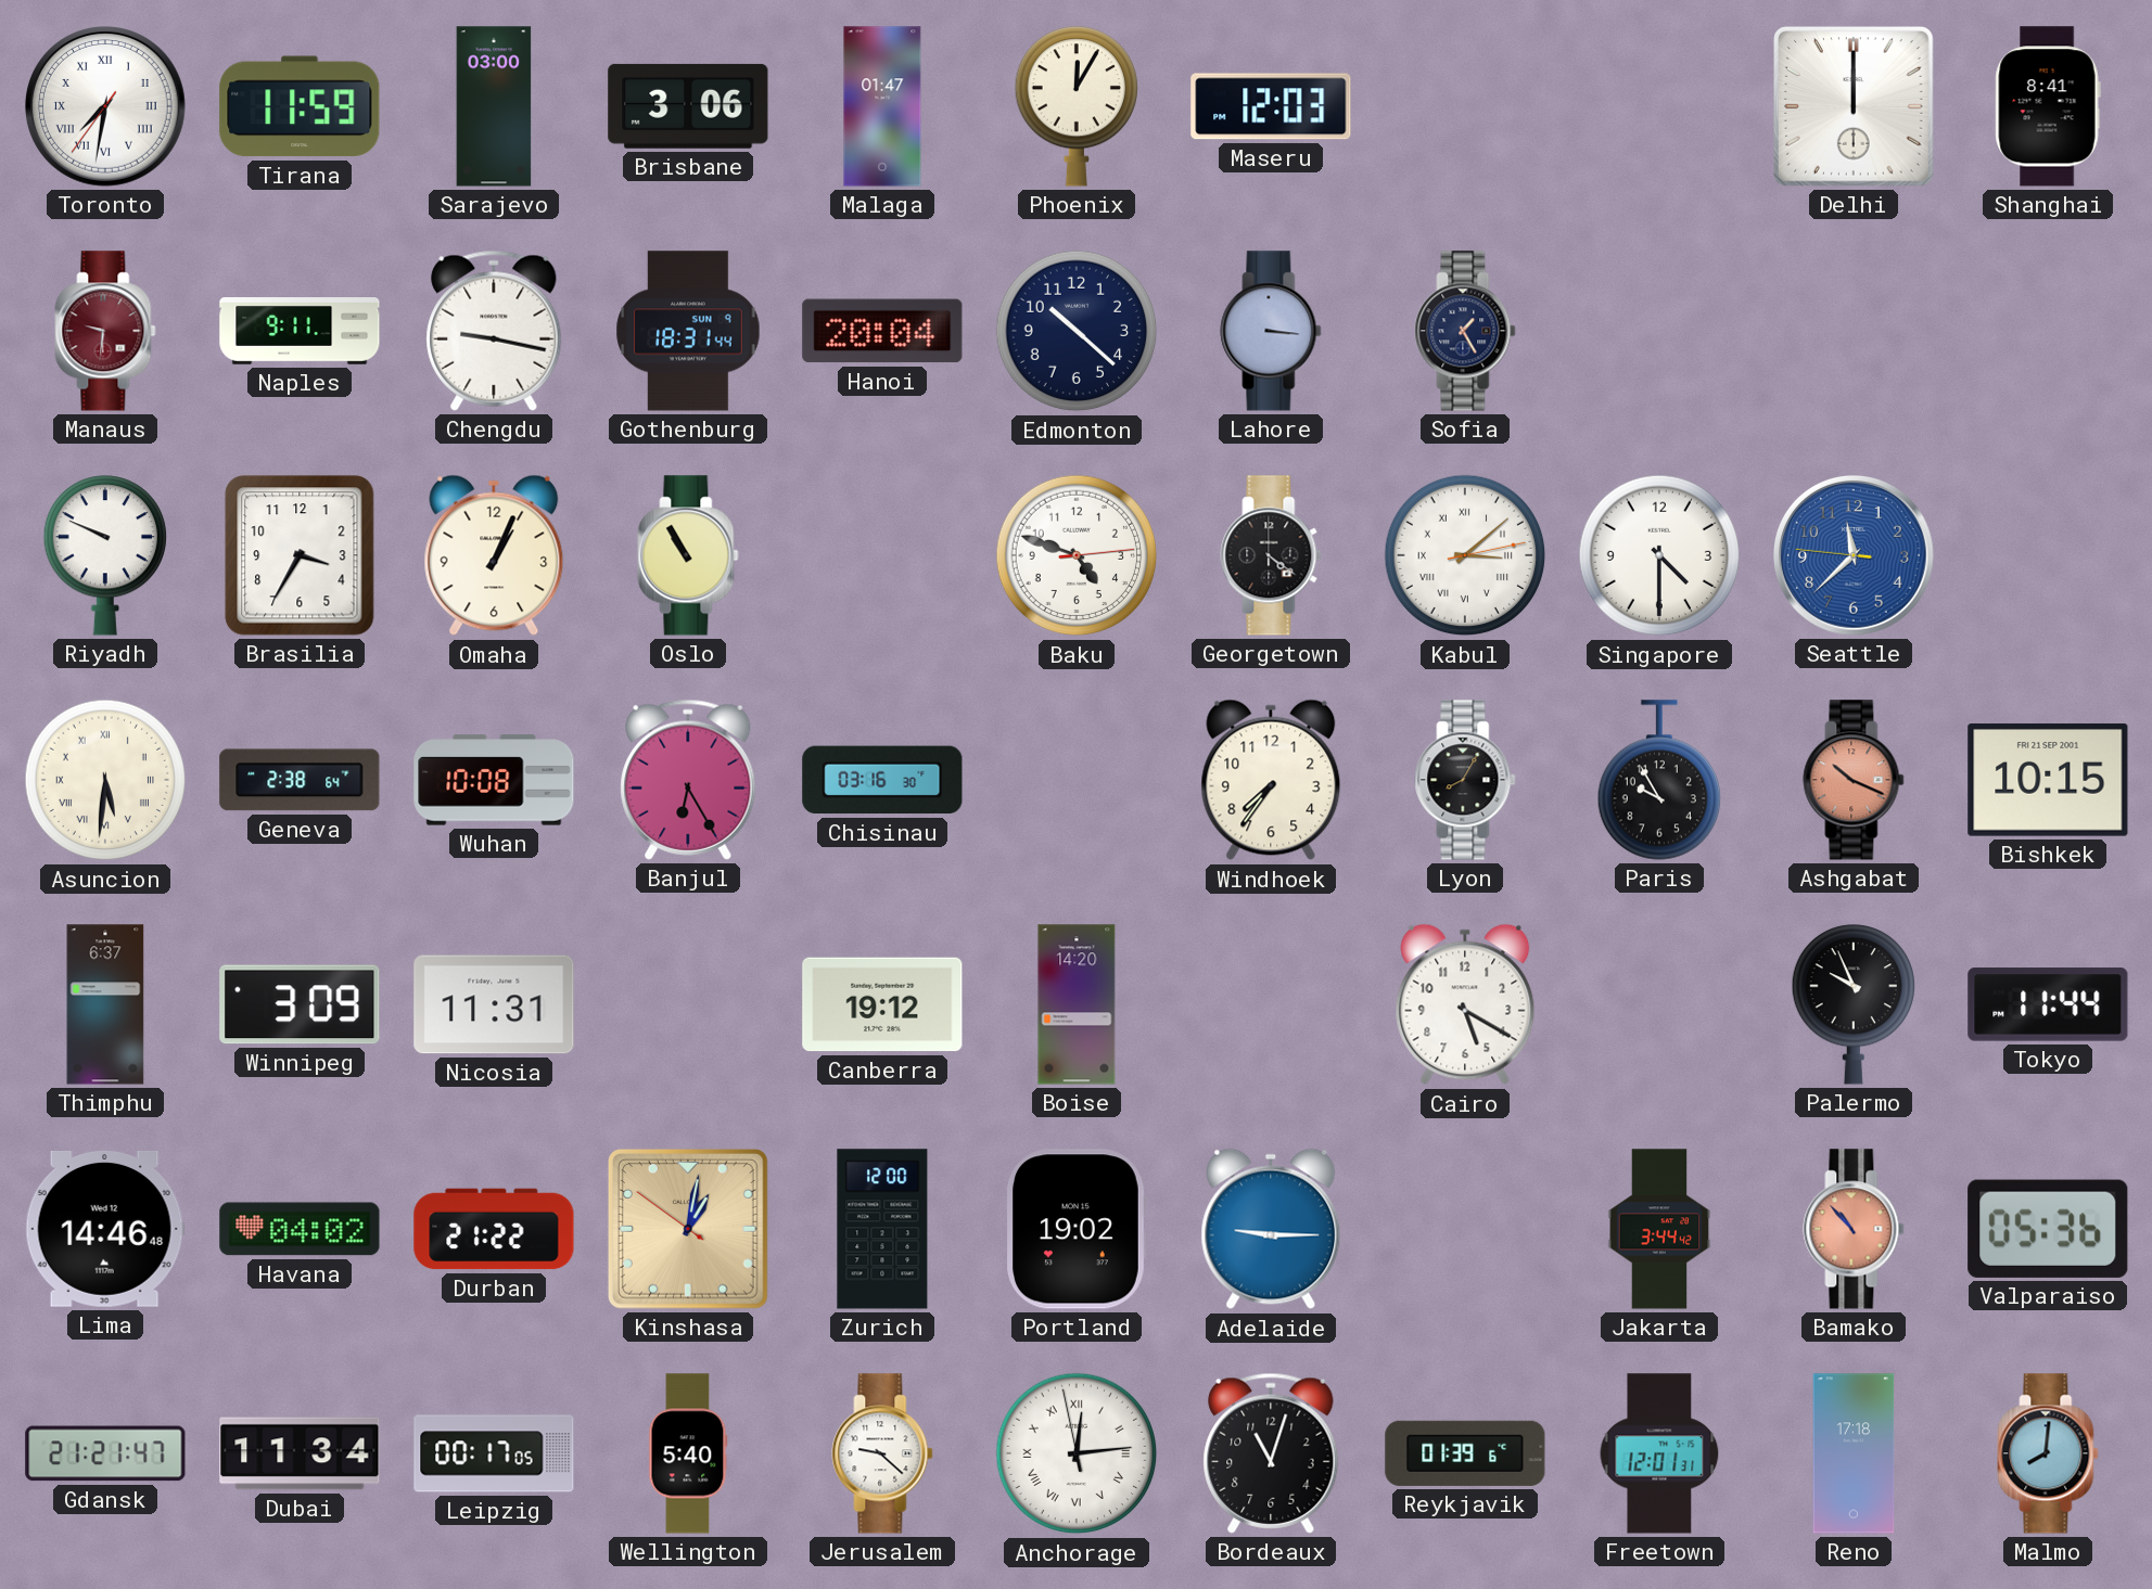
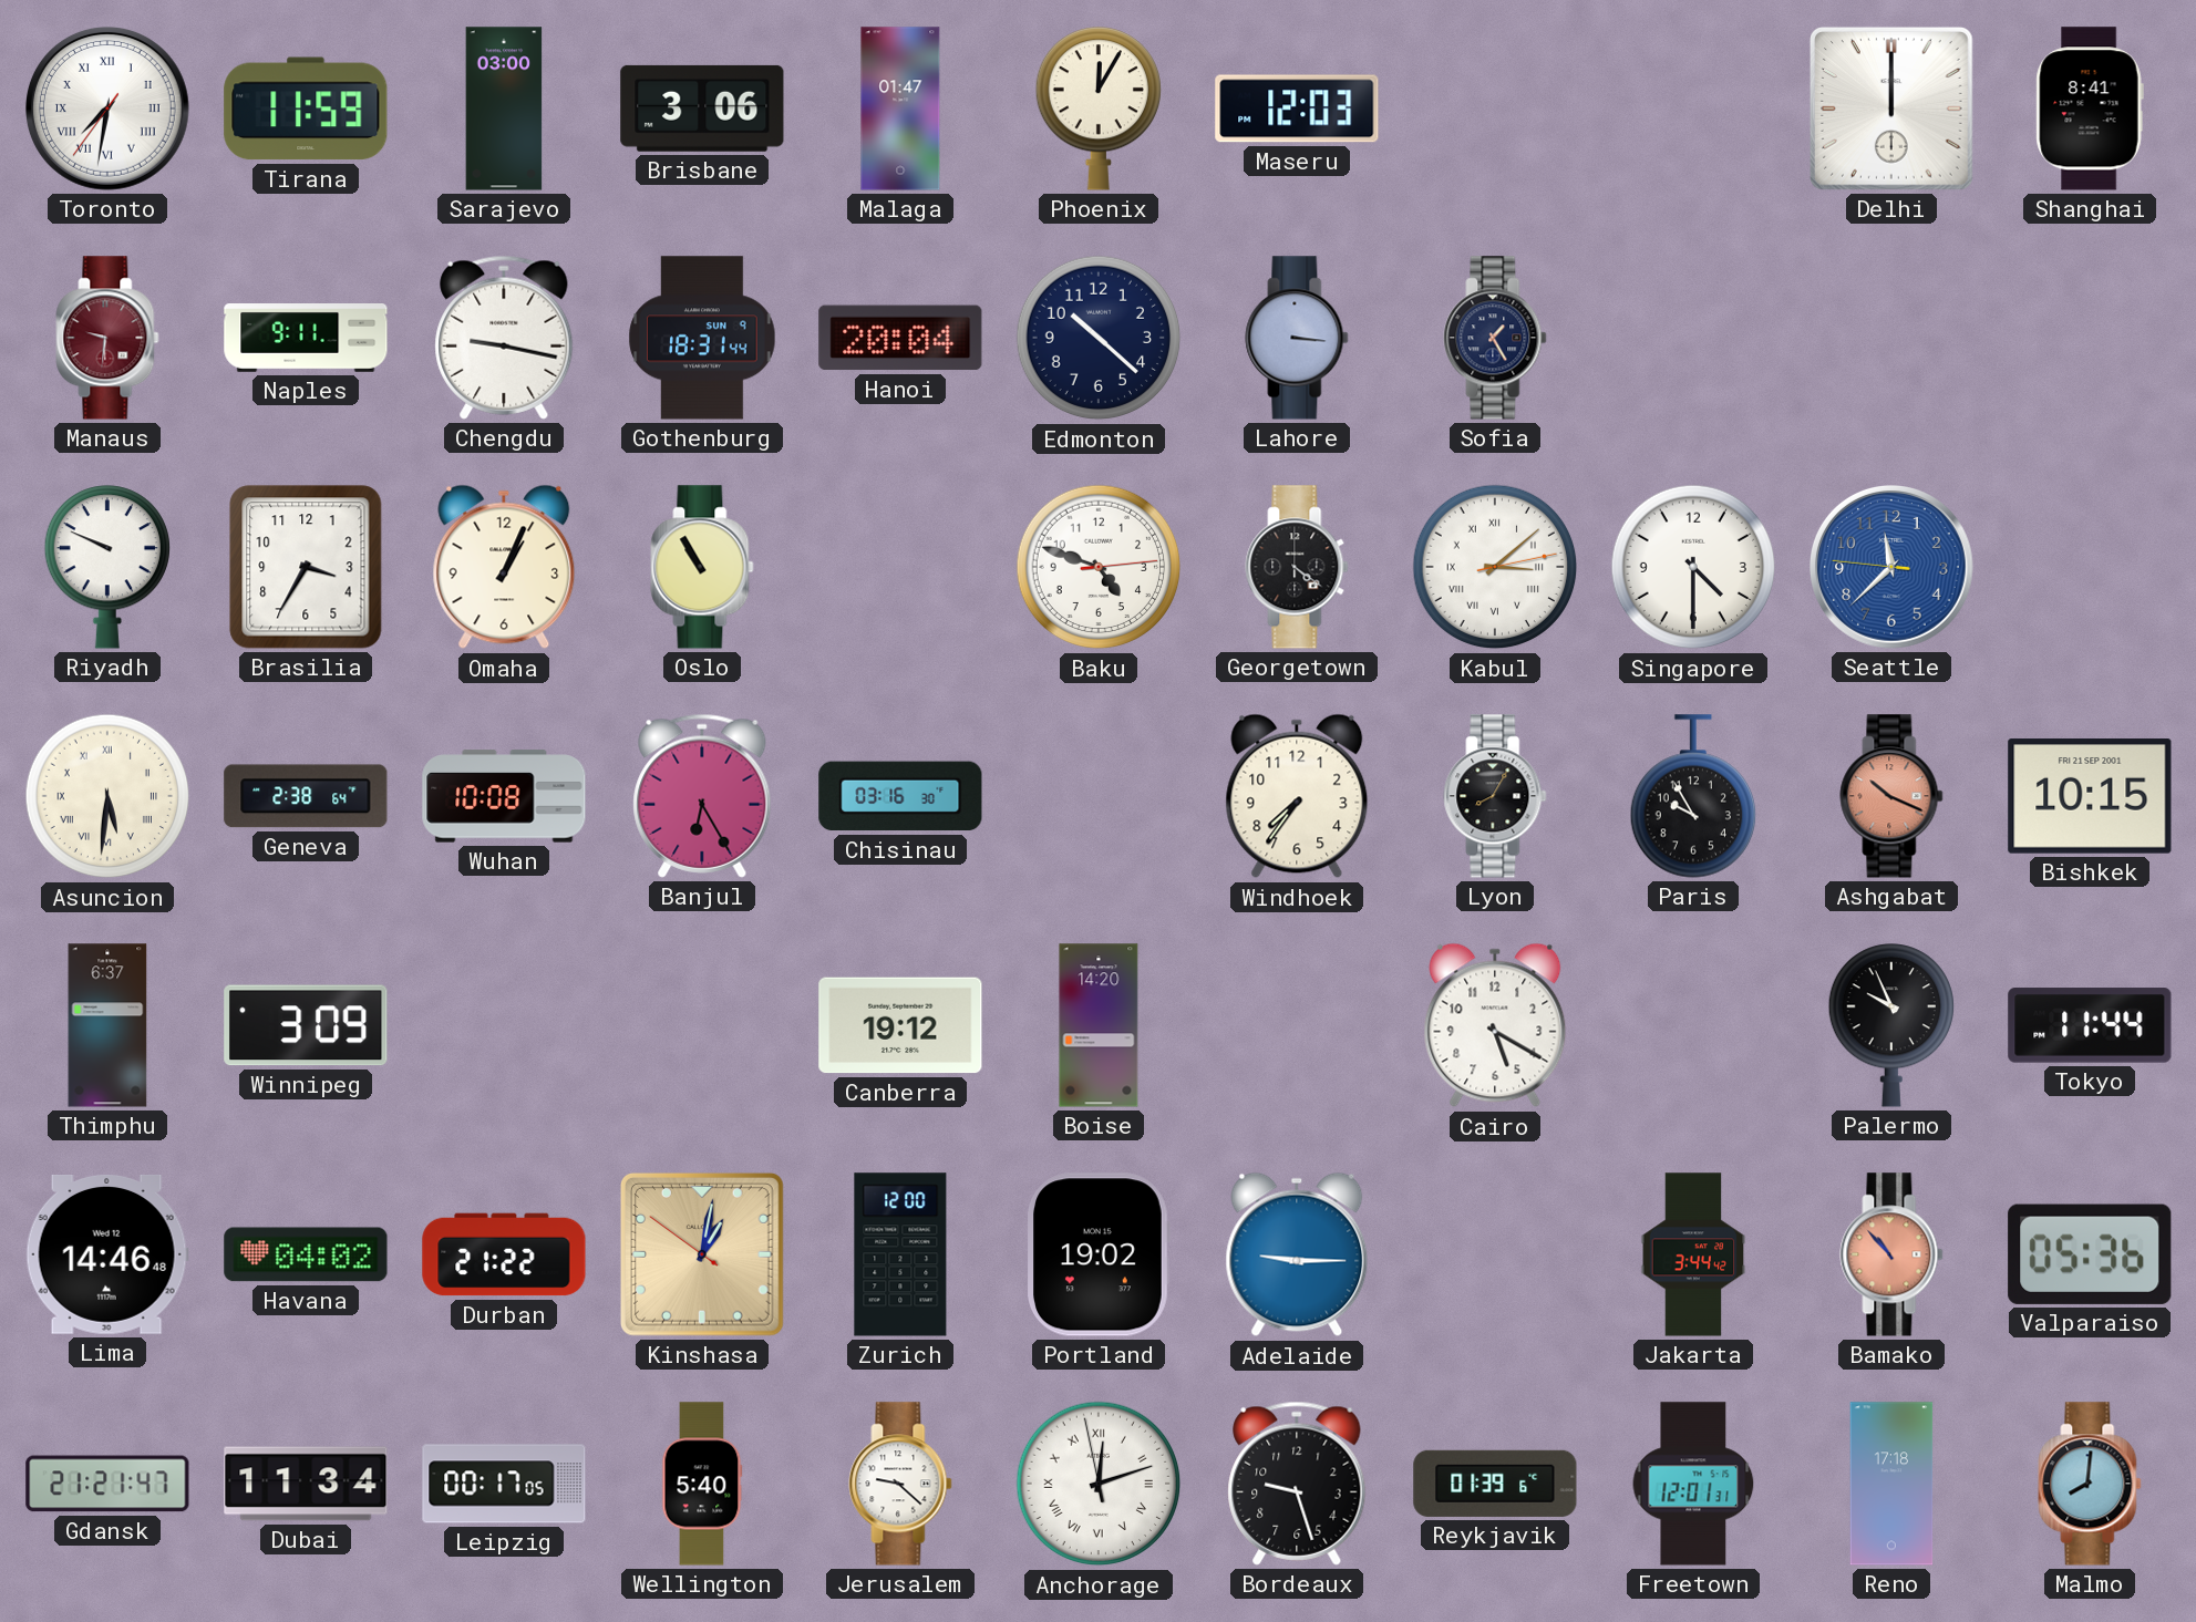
Nicosia: 11:31 -> none
Anchorage: 12:13 -> 12:11
Bordeaux: 11:03 -> 9:27
